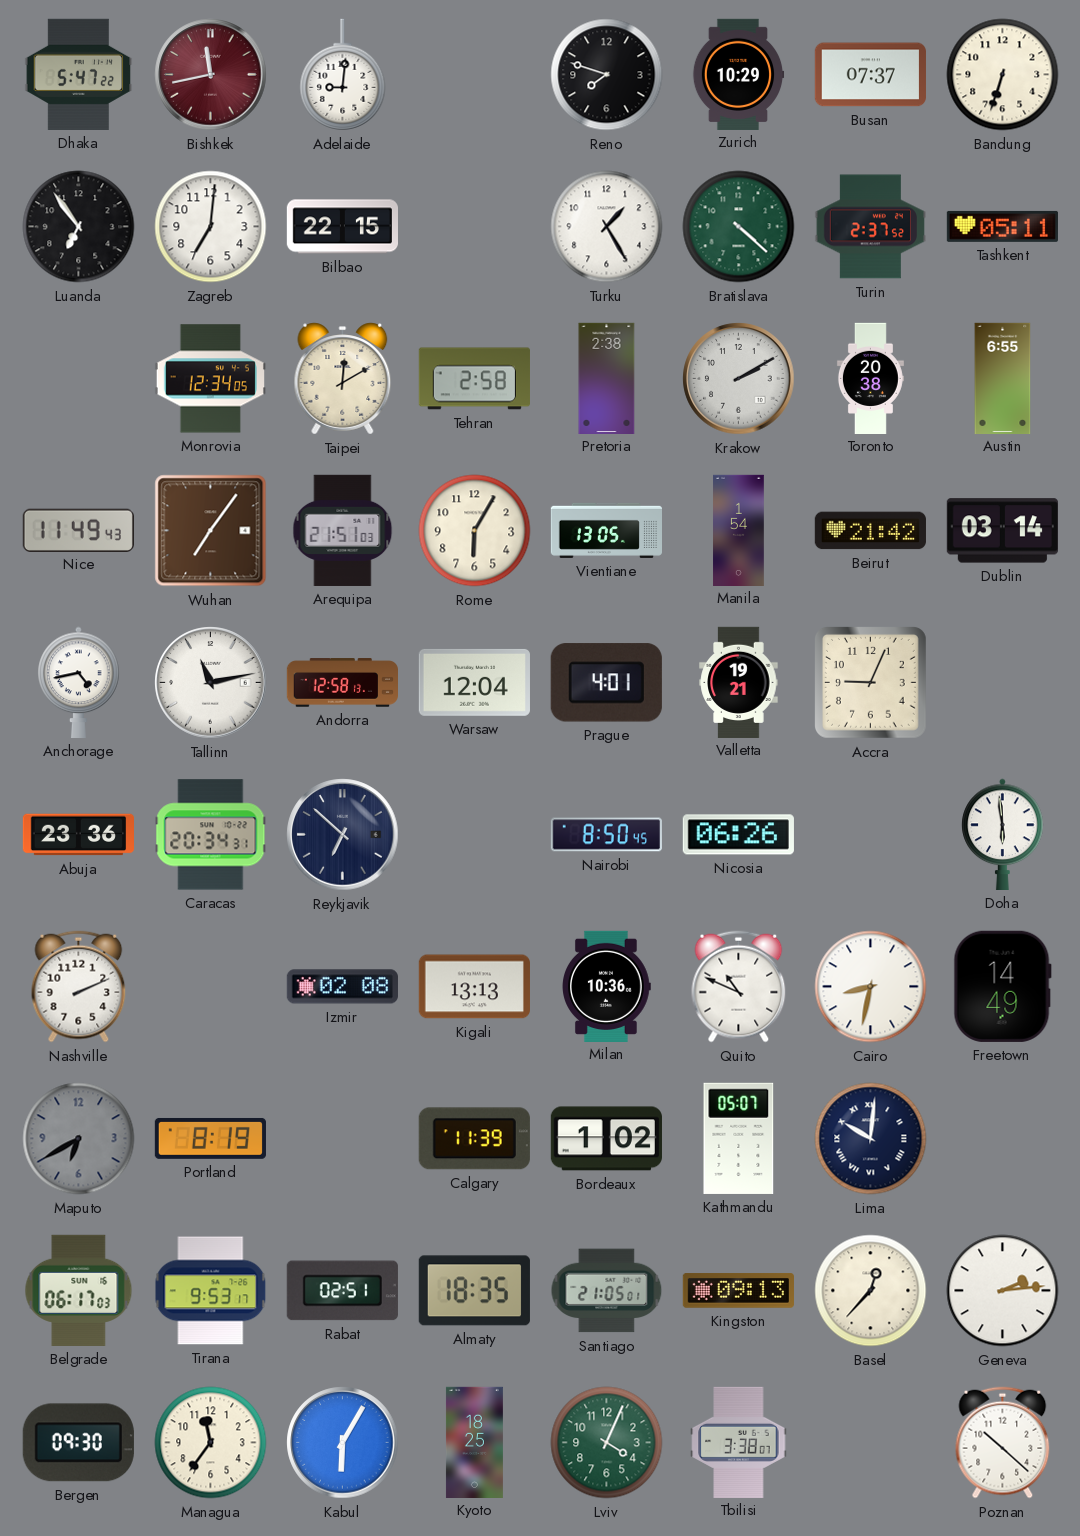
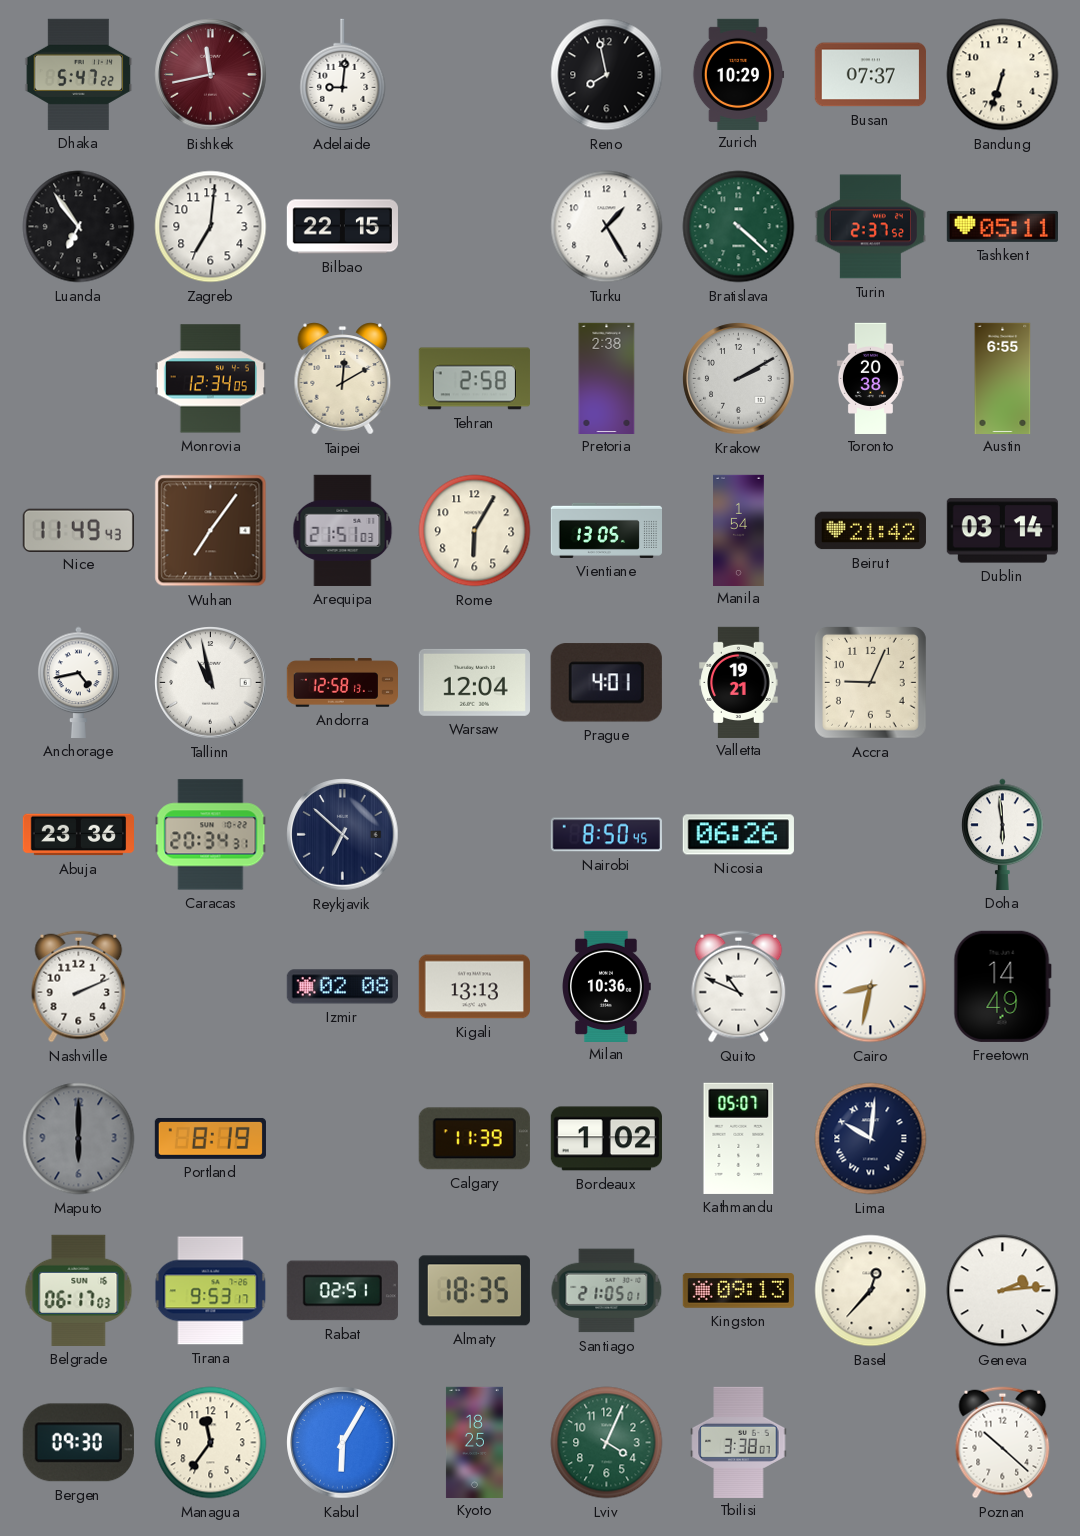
Reno: 7:48 -> 7:58
Tallinn: 11:13 -> 10:58
Maputo: 6:40 -> 6:00
